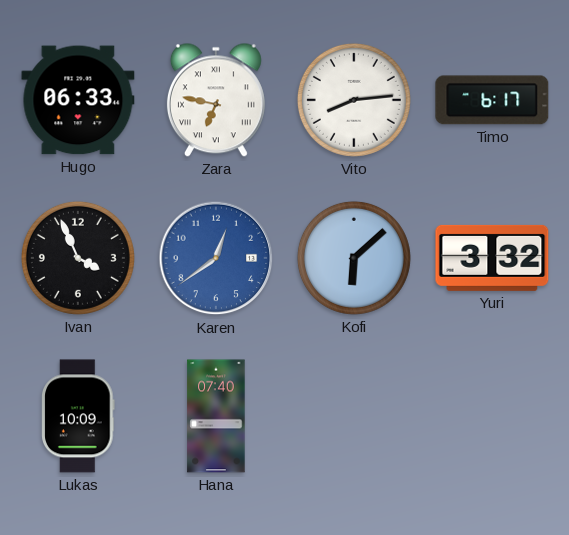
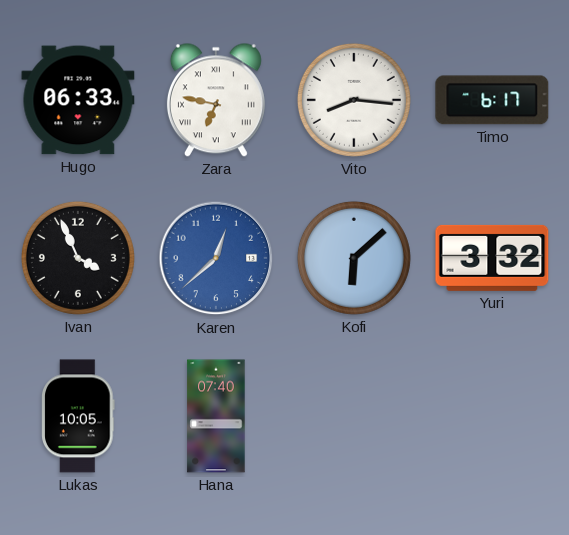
Vito: 8:14 -> 8:16
Karen: 12:39 -> 12:38
Lukas: 10:09 -> 10:05
